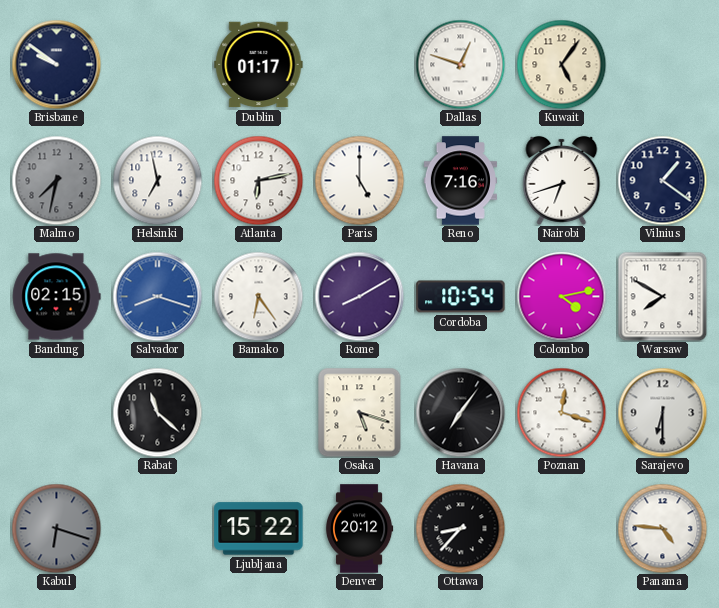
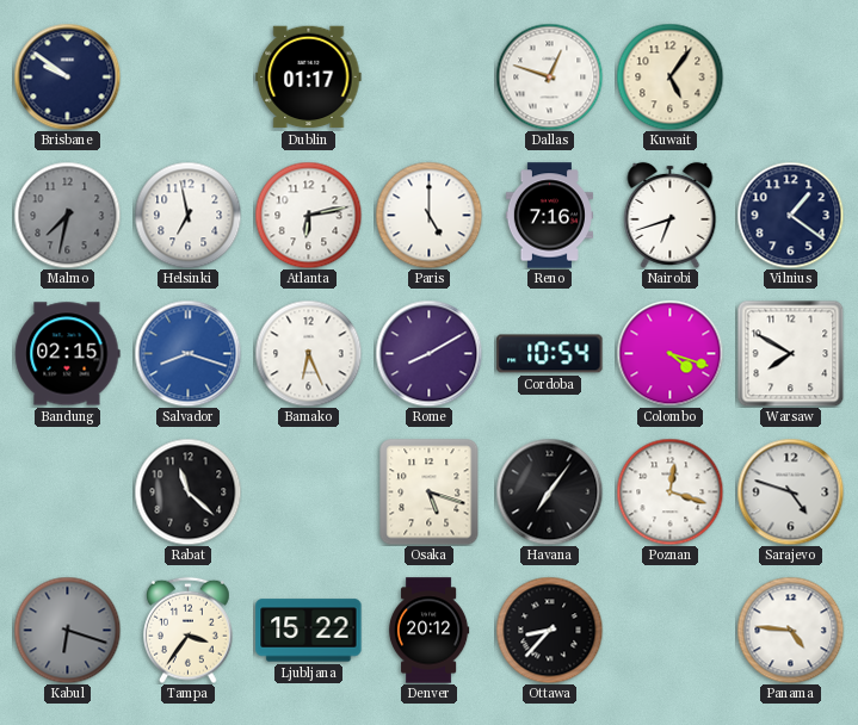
Bamako: 6:24 -> 6:26
Colombo: 4:13 -> 4:18
Sarajevo: 6:30 -> 4:48
Tampa: none -> 3:36
